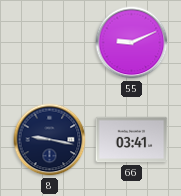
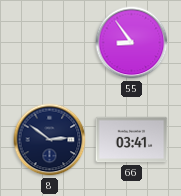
55: 9:11 -> 8:54
8: 9:17 -> 2:51
